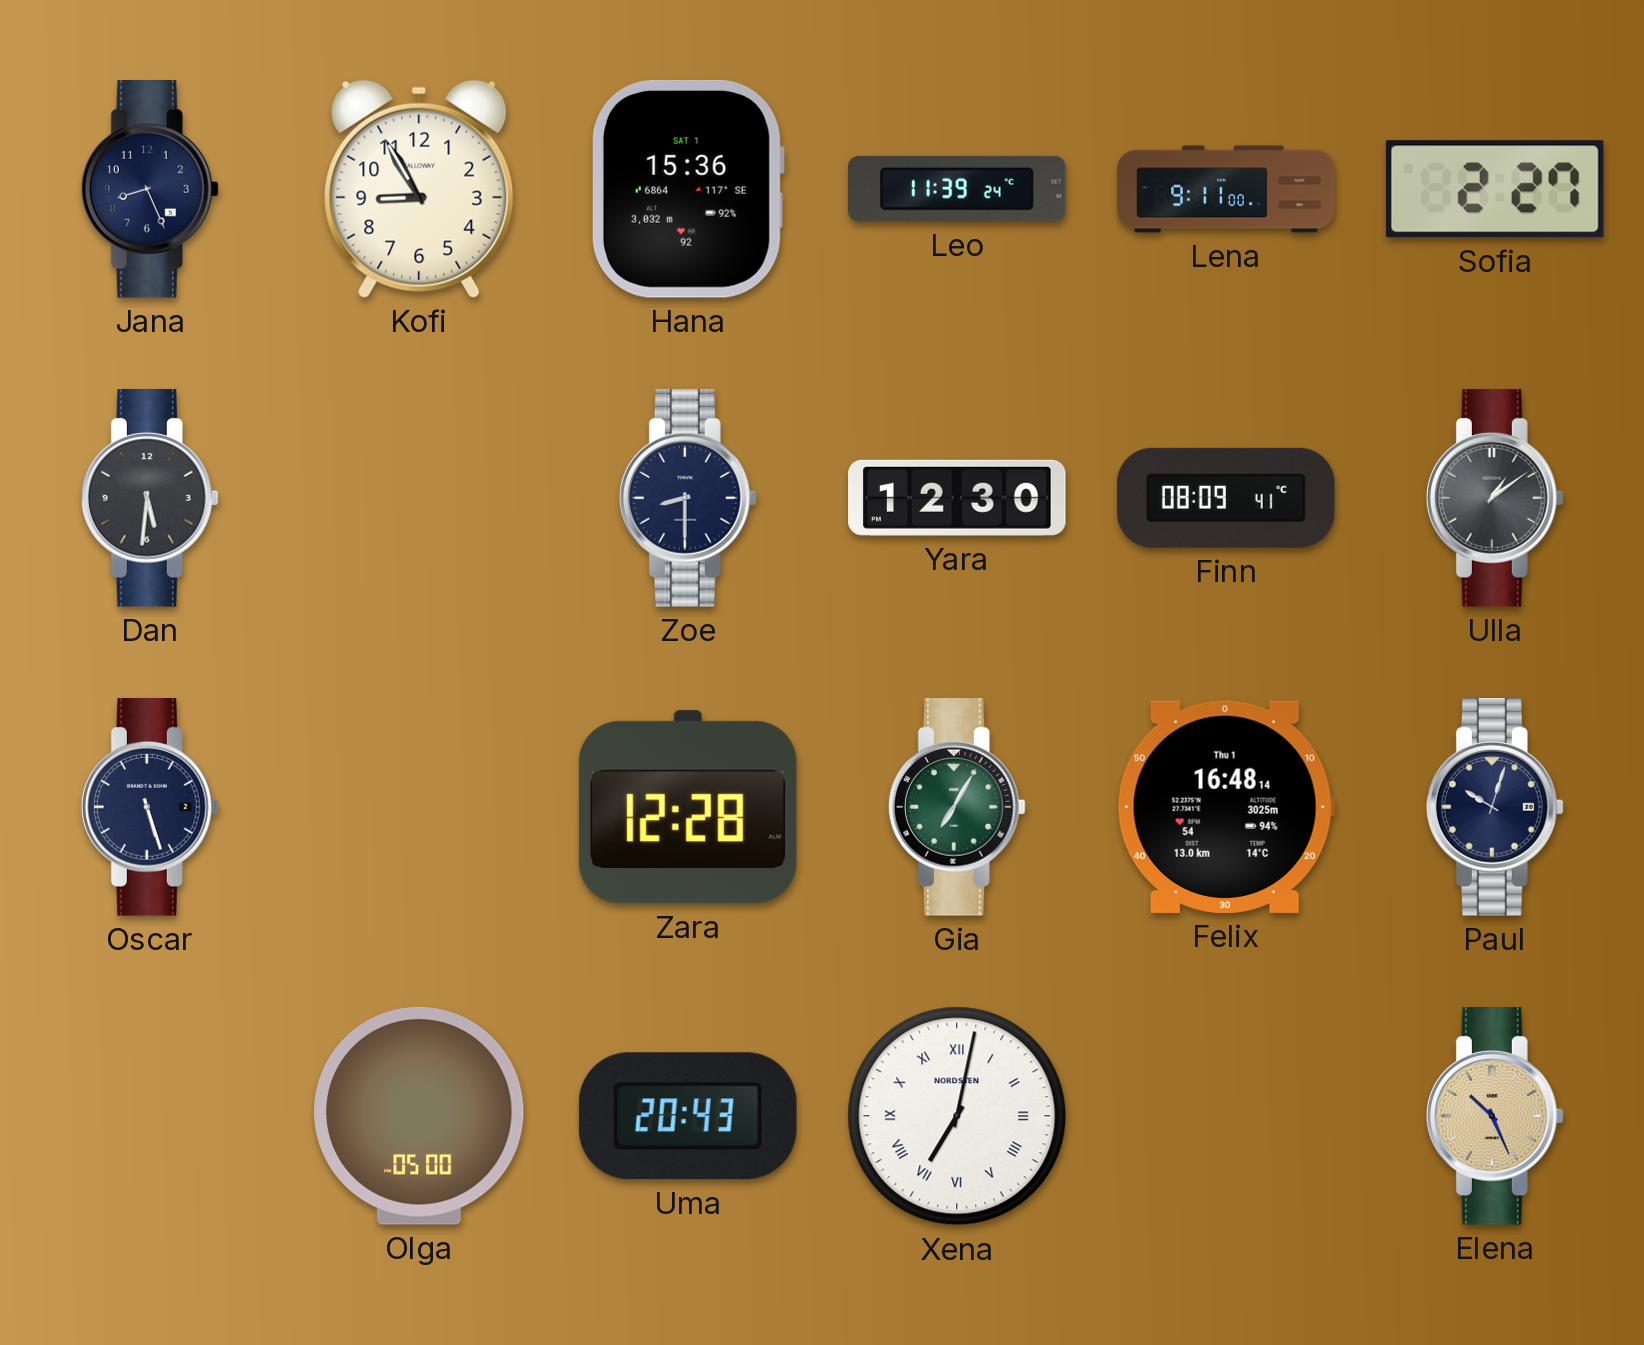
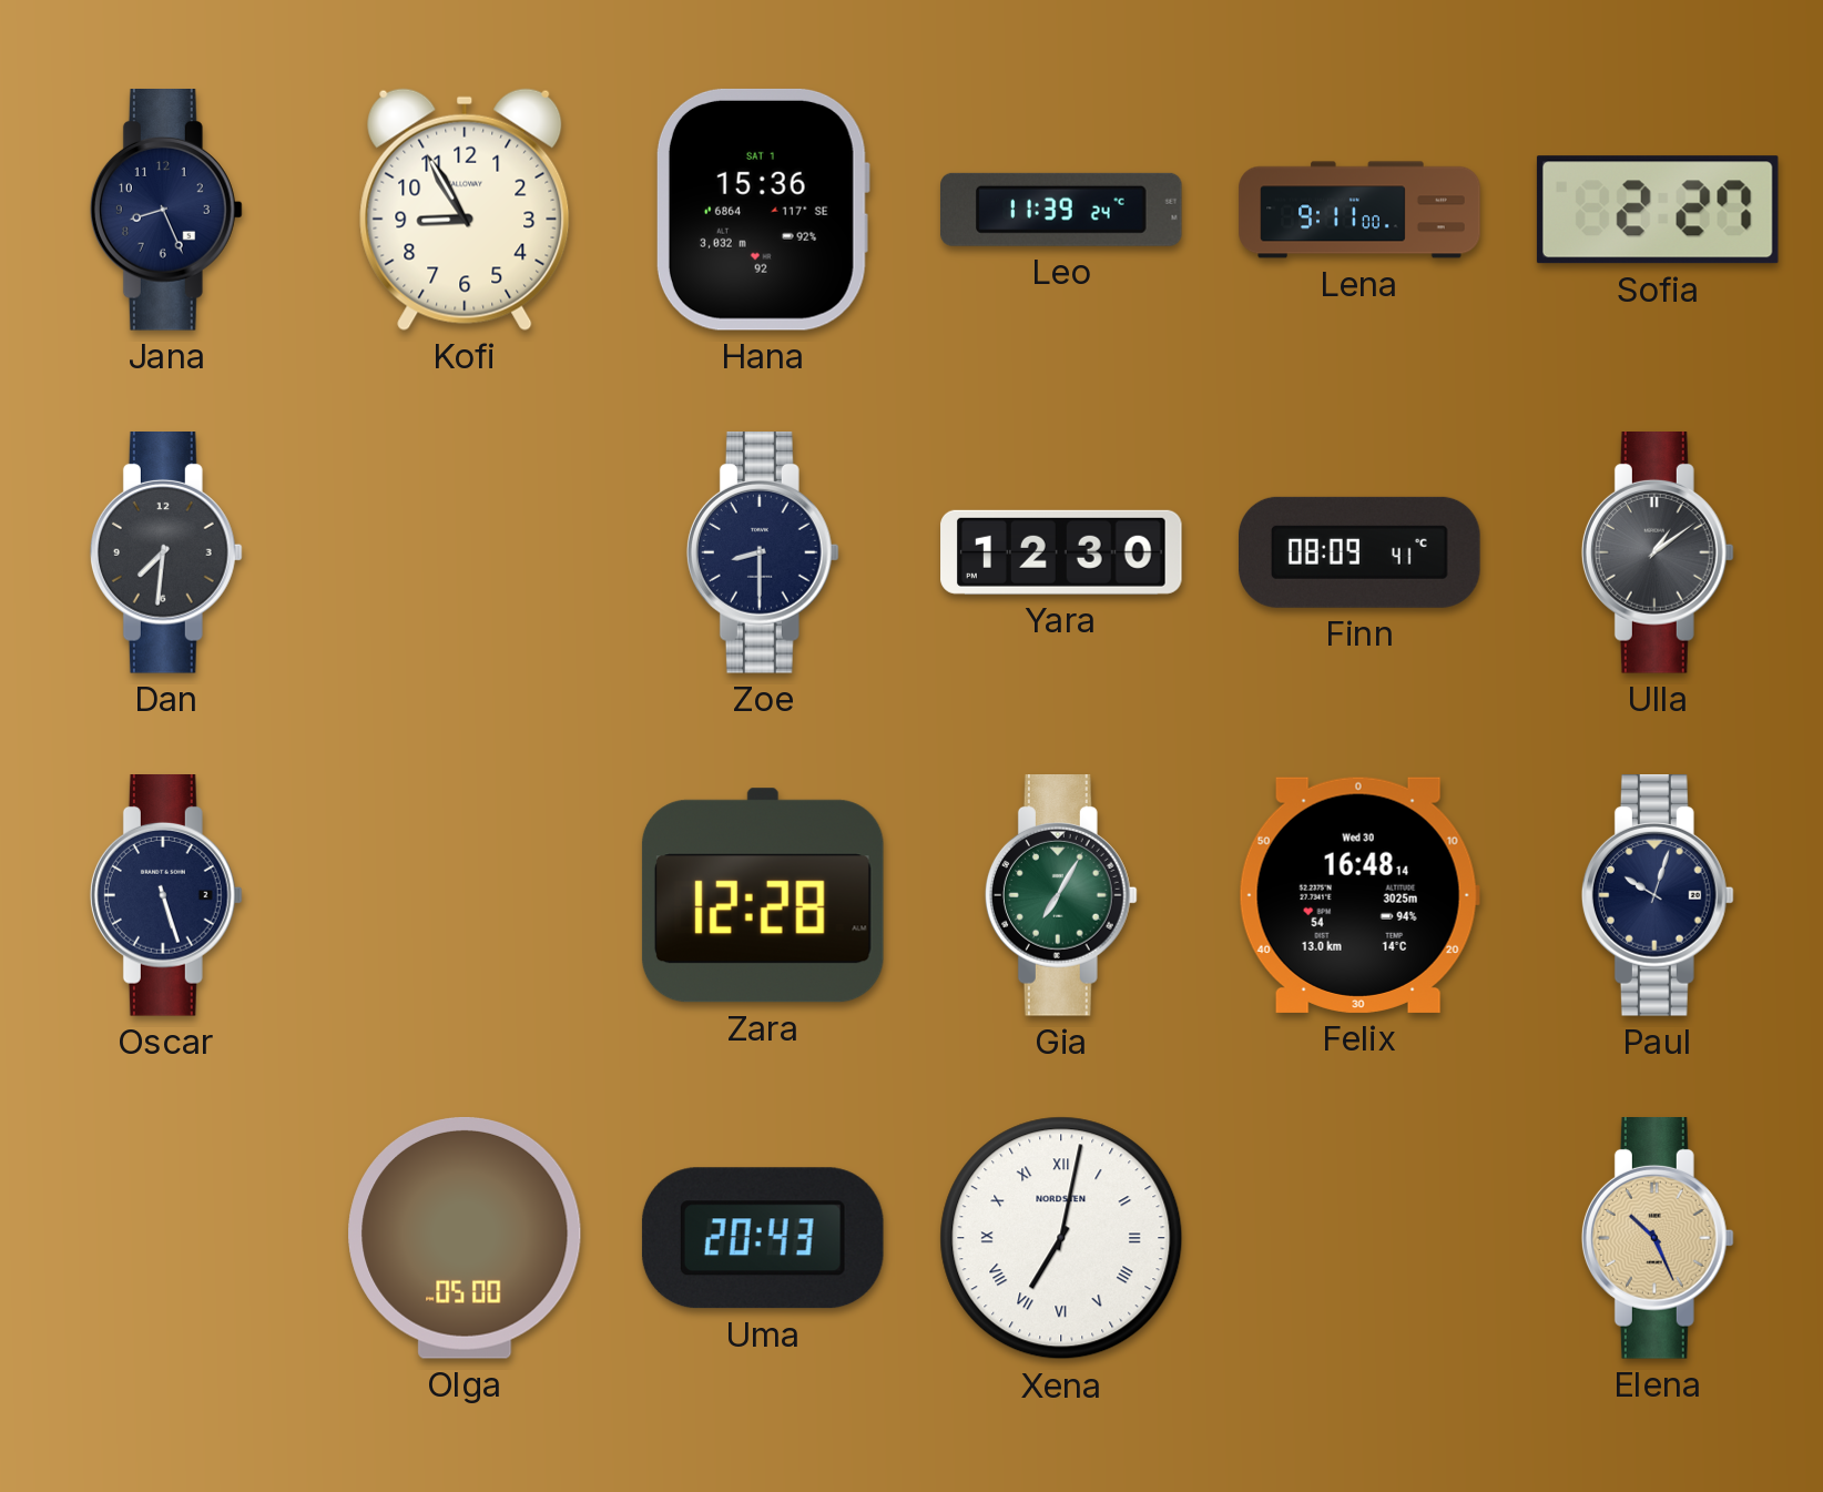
Dan: 5:31 -> 7:31
Felix date: Thu 1 -> Wed 30
